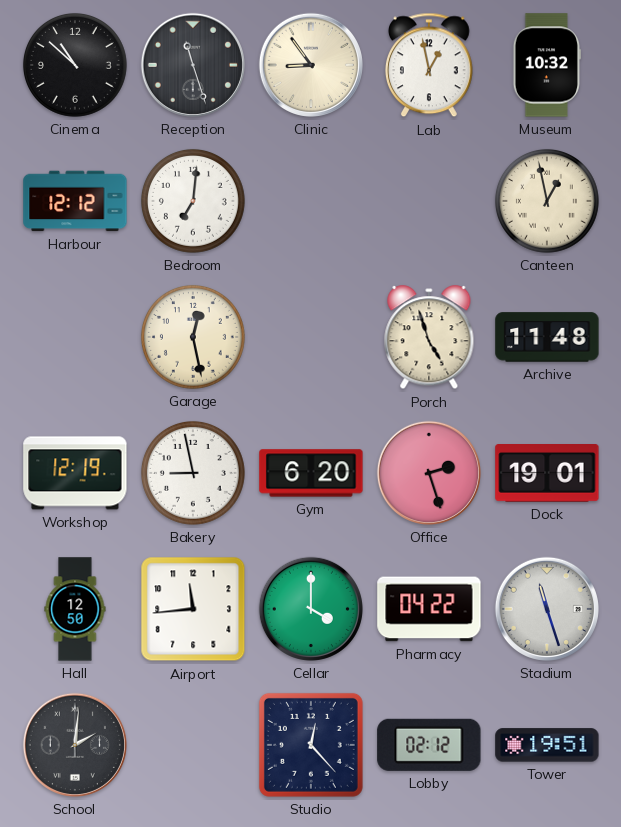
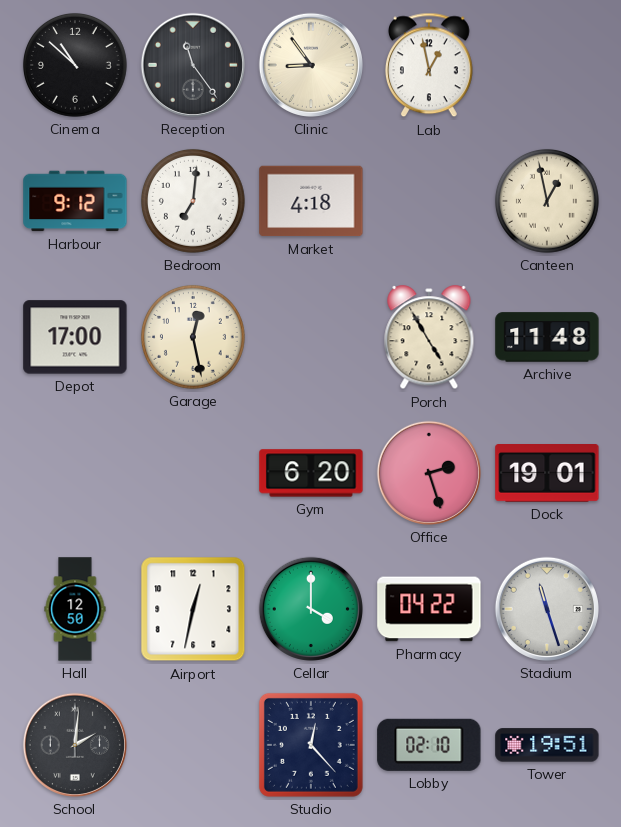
Reception: 11:27 -> 11:24
Museum: 10:32 -> none
Harbour: 12:12 -> 9:12
Market: none -> 4:18
Depot: none -> 17:00
Porch: 4:57 -> 4:55
Workshop: 12:19 -> none
Bakery: 8:58 -> none
Airport: 11:44 -> 12:32
Lobby: 02:12 -> 02:10
